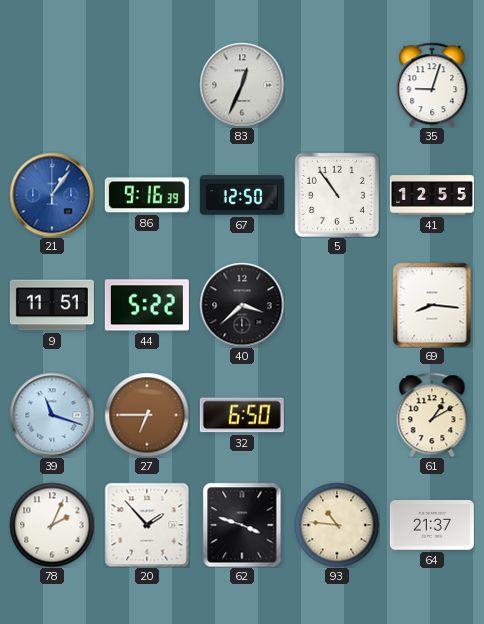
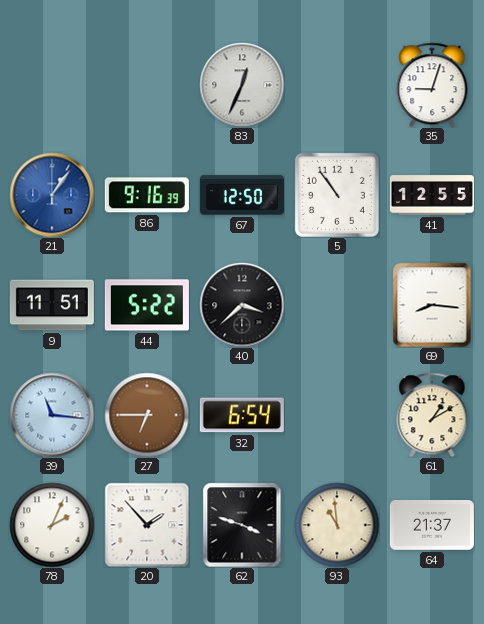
39: 11:18 -> 11:16
32: 6:50 -> 6:54
93: 10:46 -> 10:59
